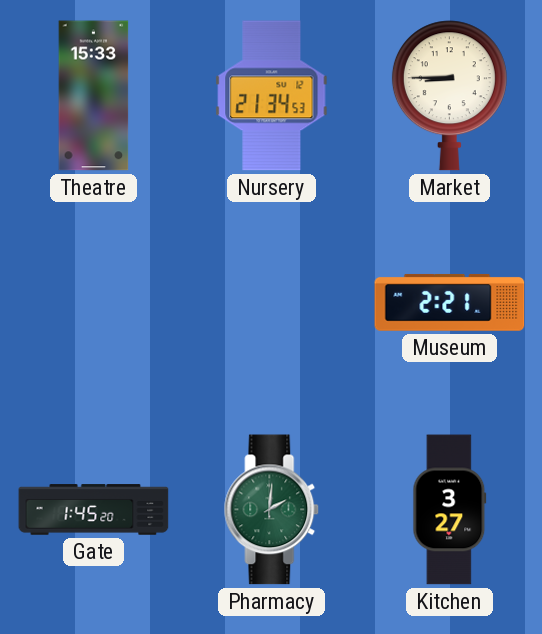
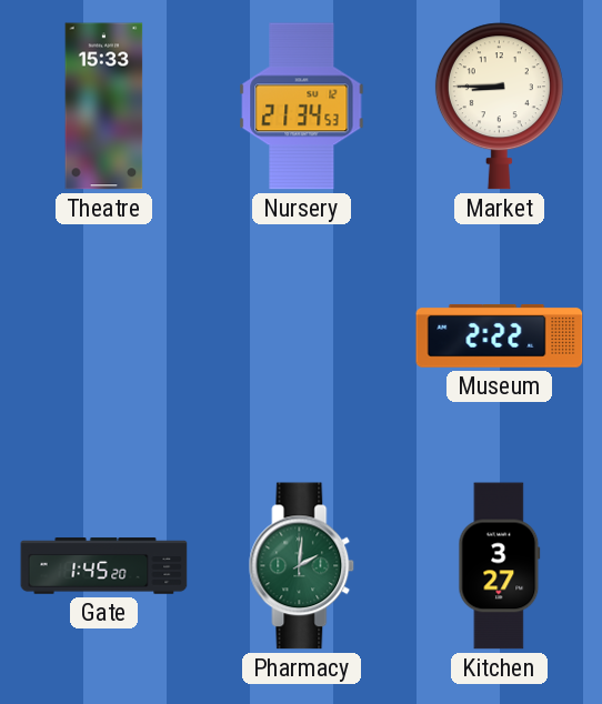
Museum: 2:21 -> 2:22
